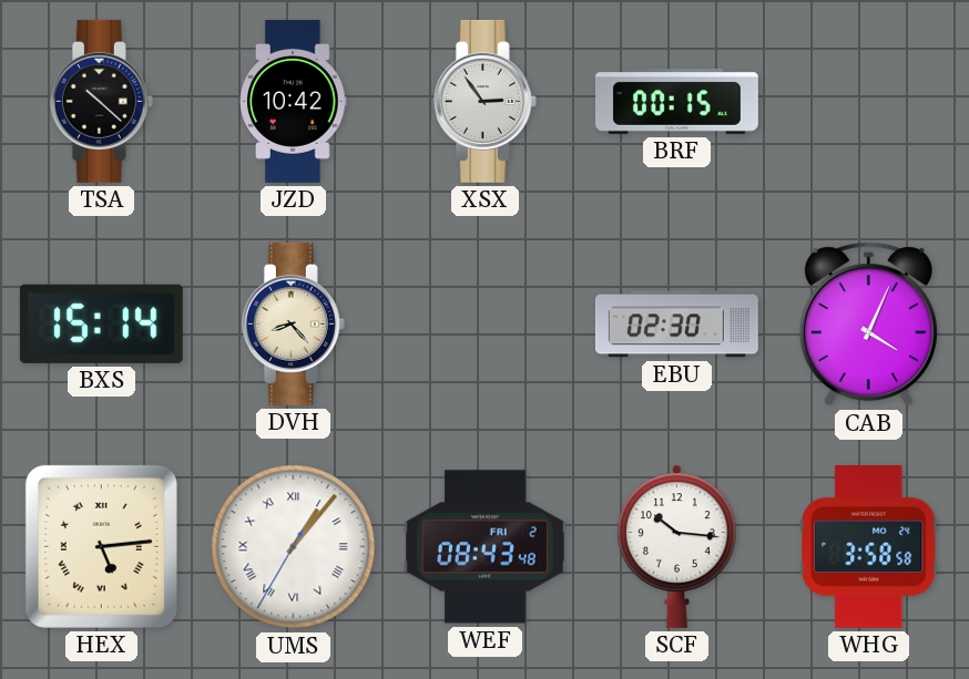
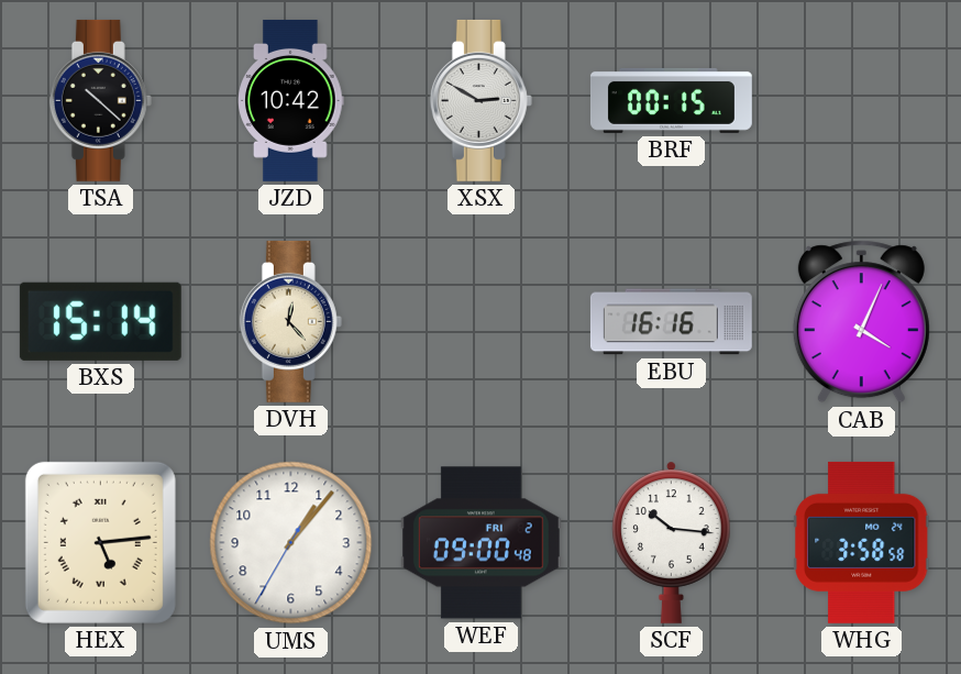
XSX: 2:54 -> 2:50
DVH: 8:23 -> 12:23
EBU: 02:30 -> 16:16
UMS numerals: Roman -> Arabic
WEF: 08:43 -> 09:00
